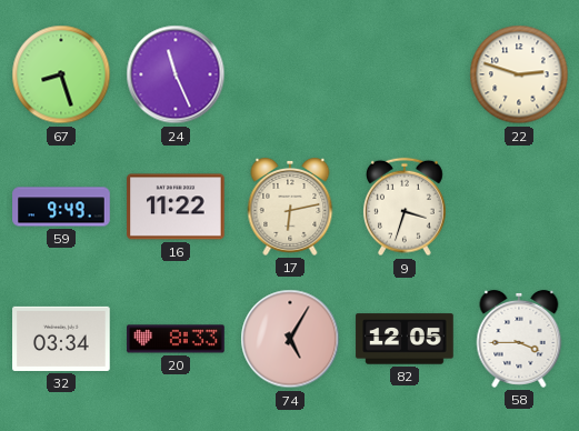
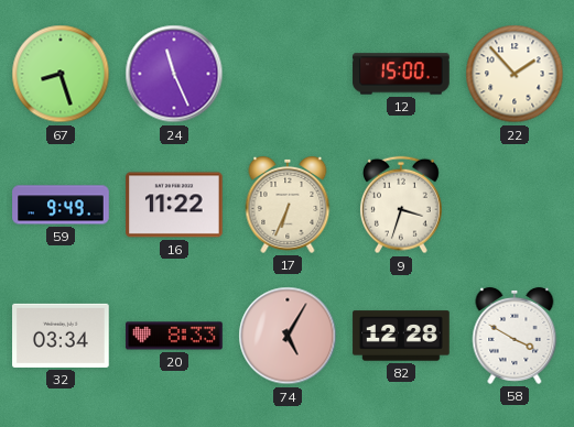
12: none -> 15:00
22: 2:48 -> 1:53
17: 6:13 -> 6:34
82: 12:05 -> 12:28
58: 3:45 -> 3:50
